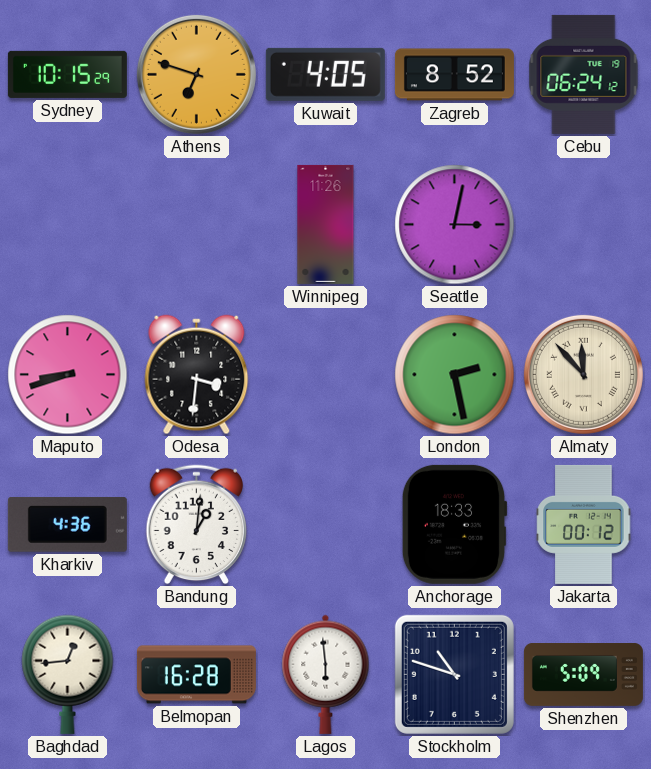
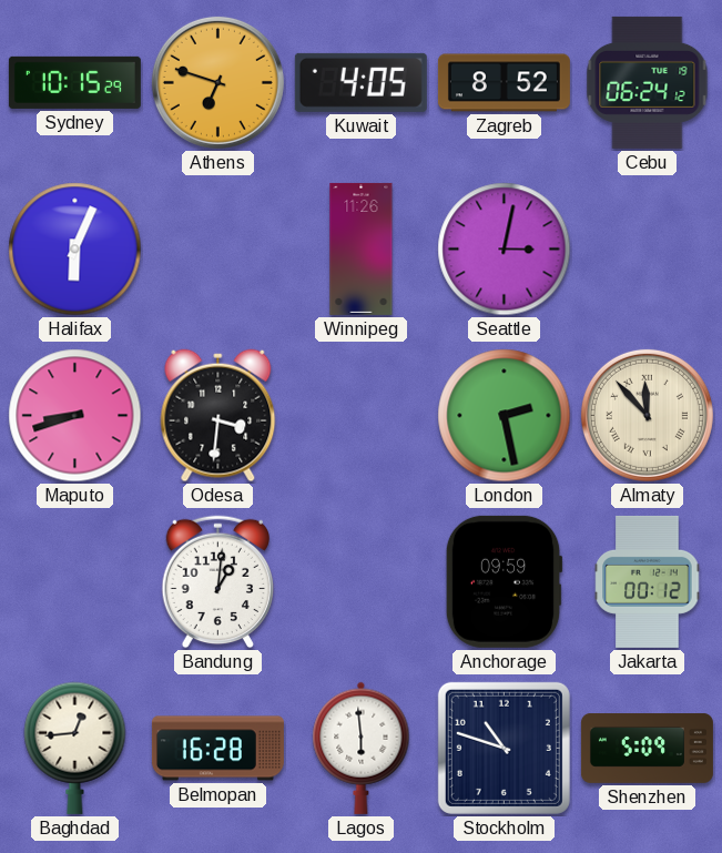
Halifax: none -> 6:04
Kharkiv: 4:36 -> none
Anchorage: 18:33 -> 09:59
